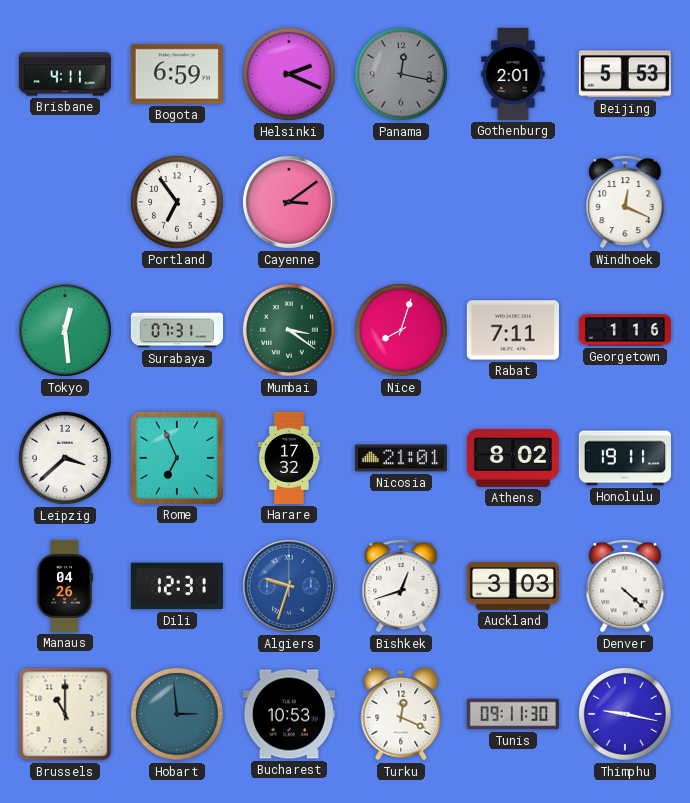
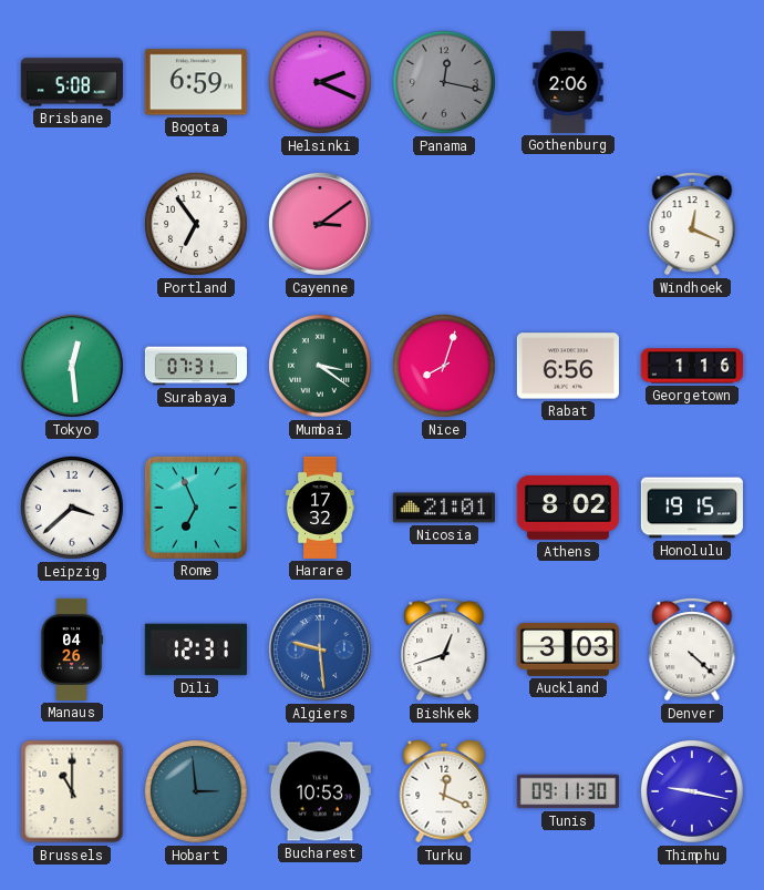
Brisbane: 4:11 -> 5:08
Gothenburg: 2:01 -> 2:06
Beijing: 5:53 -> none
Rabat: 7:11 -> 6:56
Honolulu: 19:11 -> 19:15
Algiers: 9:33 -> 9:29
